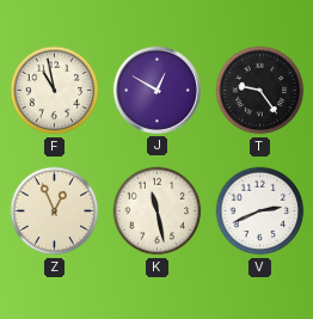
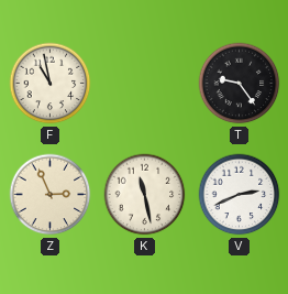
J: 12:50 -> none
Z: 12:56 -> 2:56
